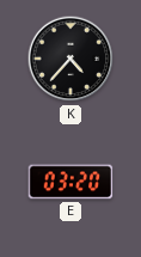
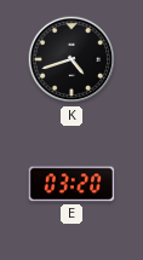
K: 4:37 -> 4:42
